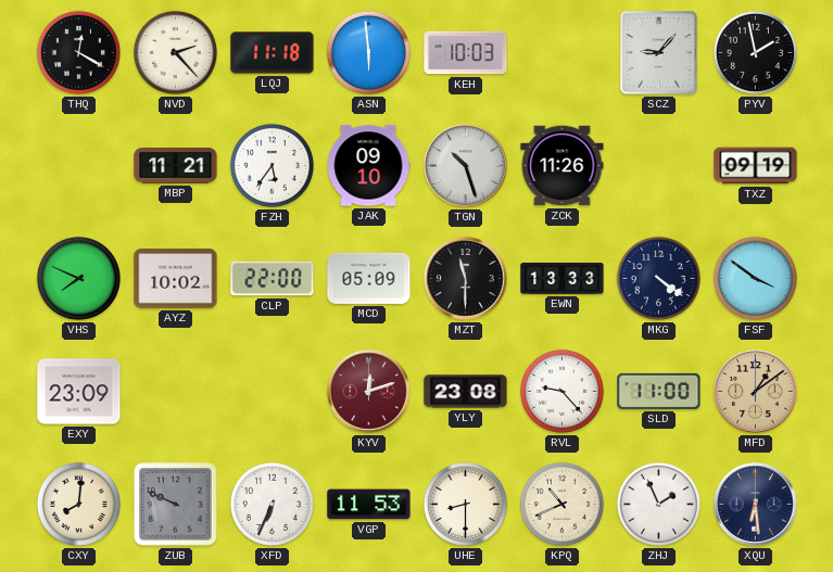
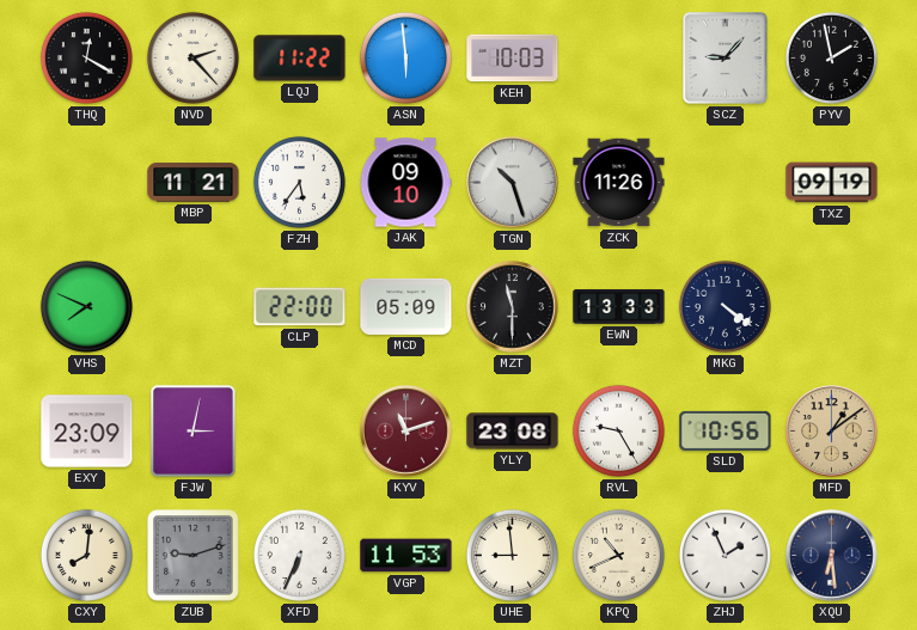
LQJ: 11:18 -> 11:22
AYZ: 10:02 -> none
FSF: 3:51 -> none
FJW: none -> 3:02
KYV: 12:12 -> 11:12
RVL: 9:23 -> 9:25
SLD: 11:00 -> 10:56
ZUB: 9:49 -> 9:12
UHE: 8:30 -> 8:59
